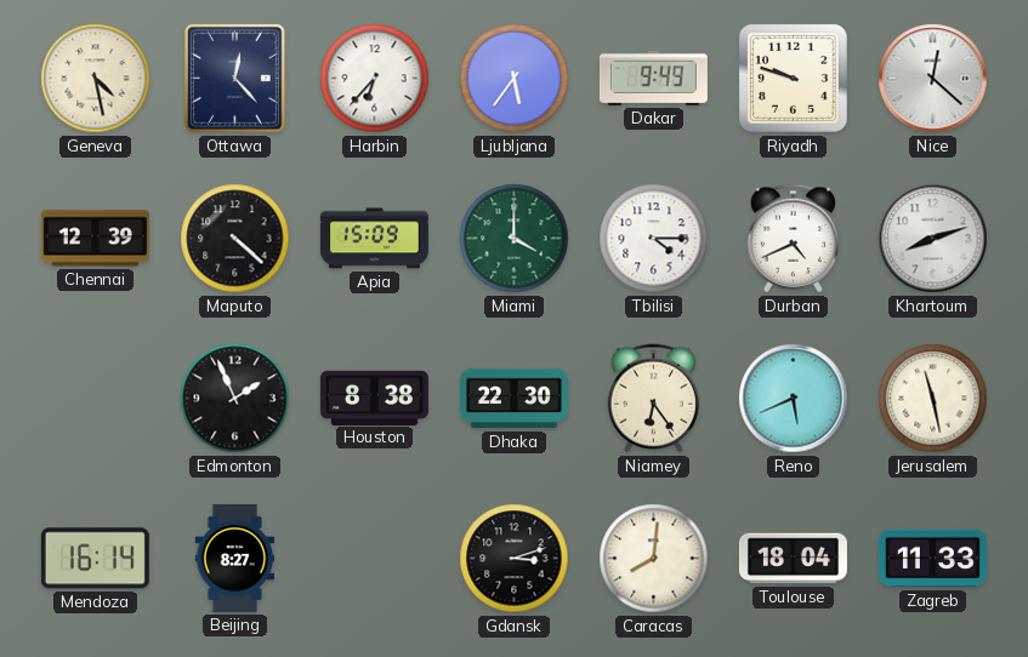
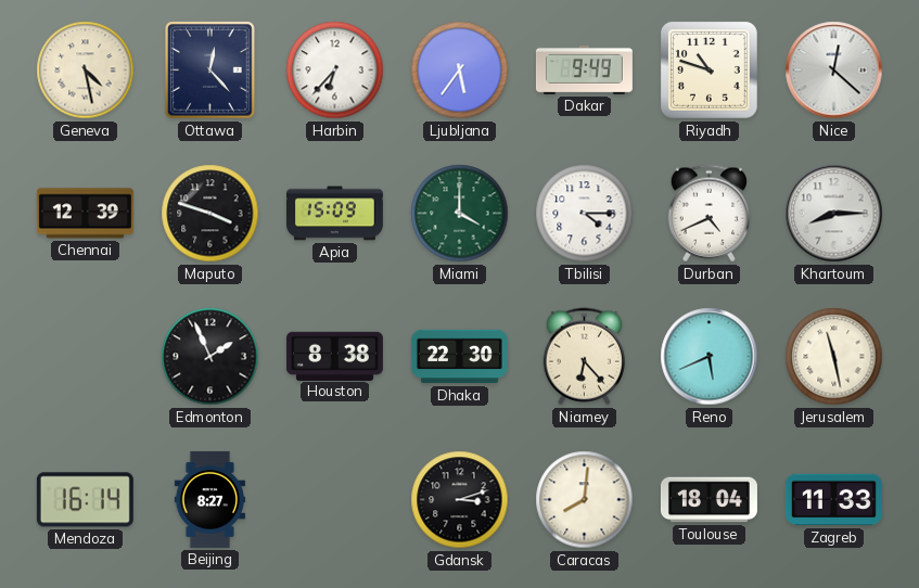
Riyadh: 9:48 -> 10:48
Maputo: 4:22 -> 3:48
Khartoum: 8:12 -> 8:15
Niamey: 6:24 -> 6:23
